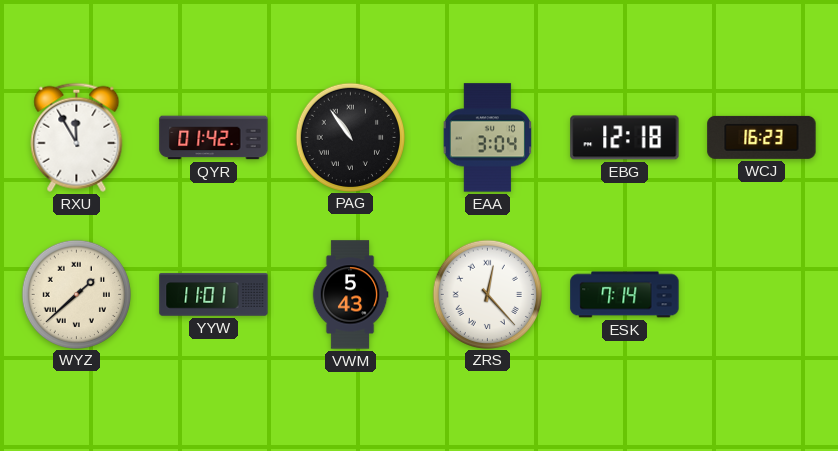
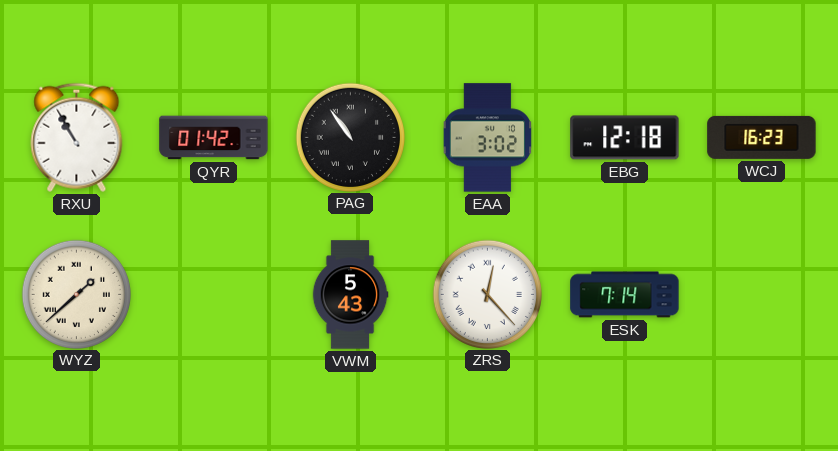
RXU: 11:55 -> 10:55
EAA: 3:04 -> 3:02
YYW: 11:01 -> none
